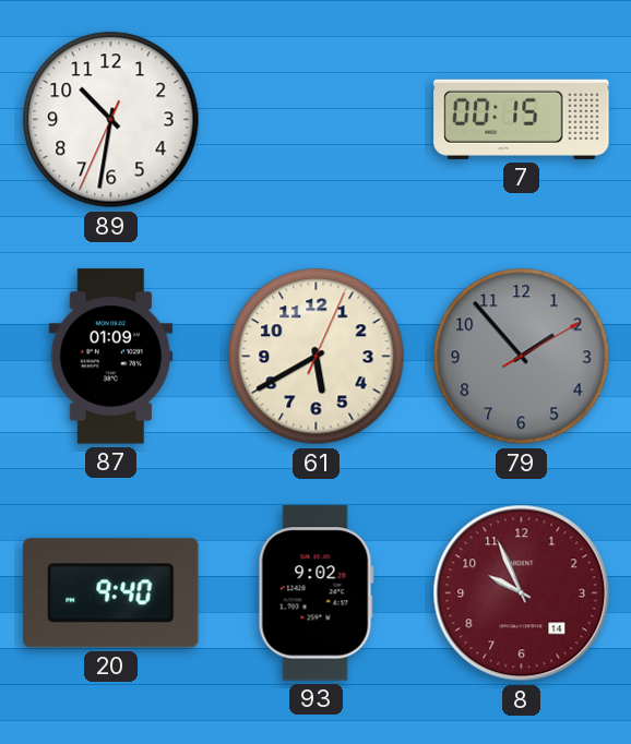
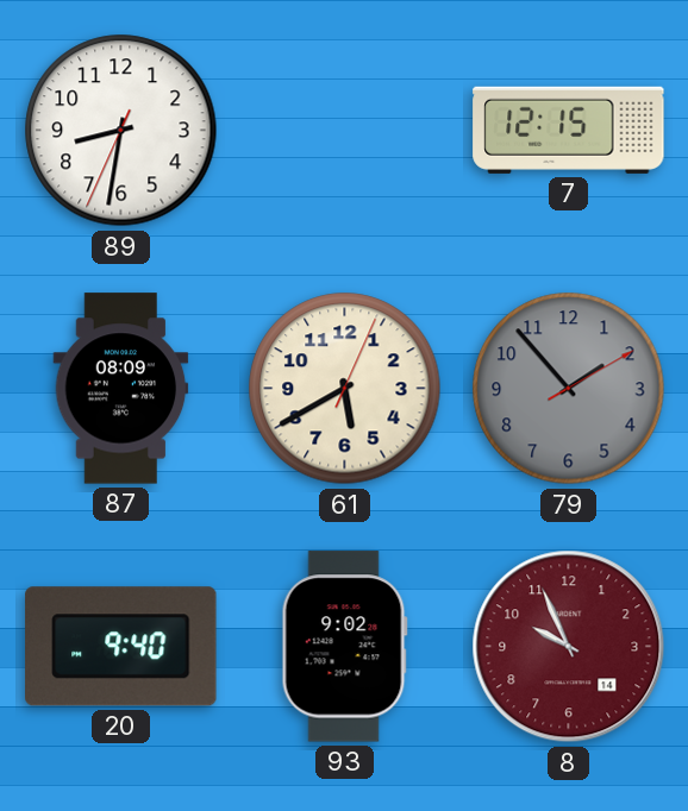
89: 10:31 -> 8:31
7: 00:15 -> 12:15
87: 01:09 -> 08:09
